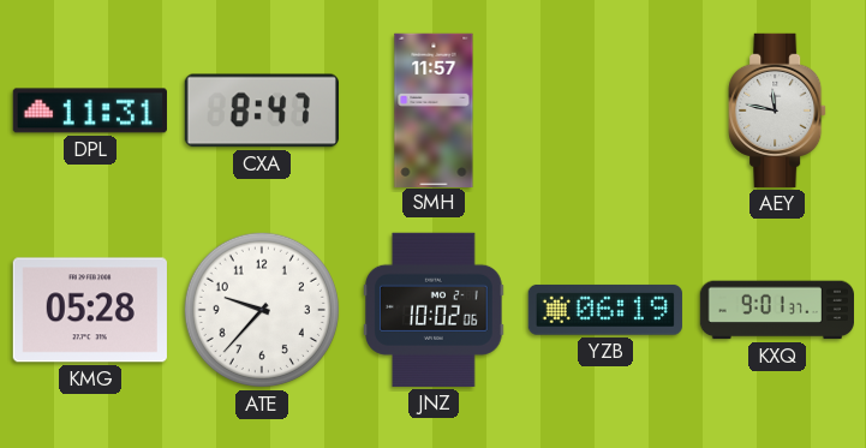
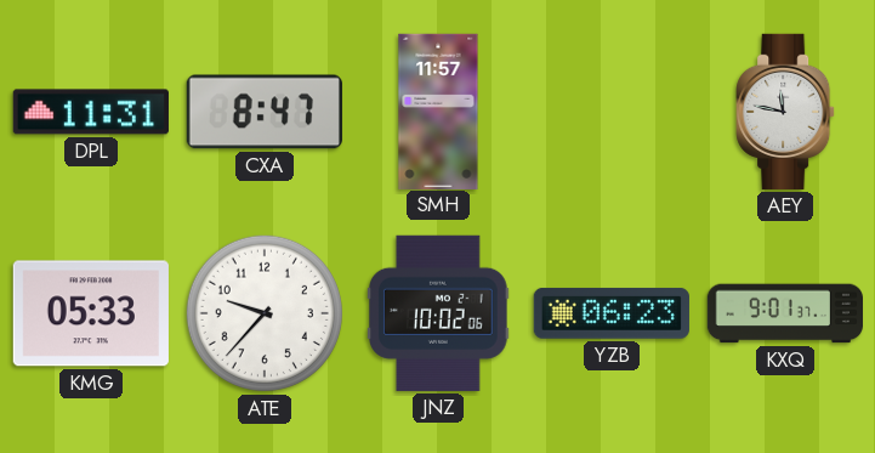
KMG: 05:28 -> 05:33
YZB: 06:19 -> 06:23
